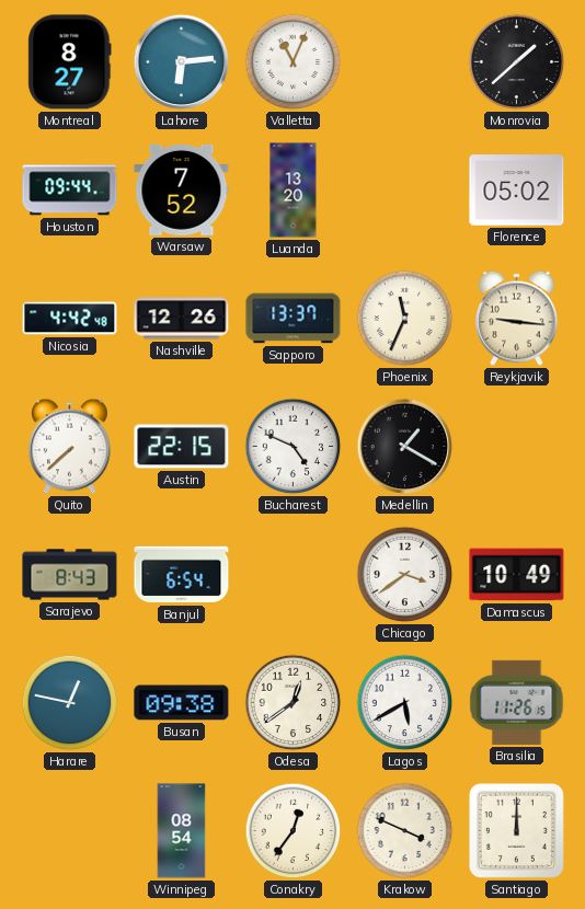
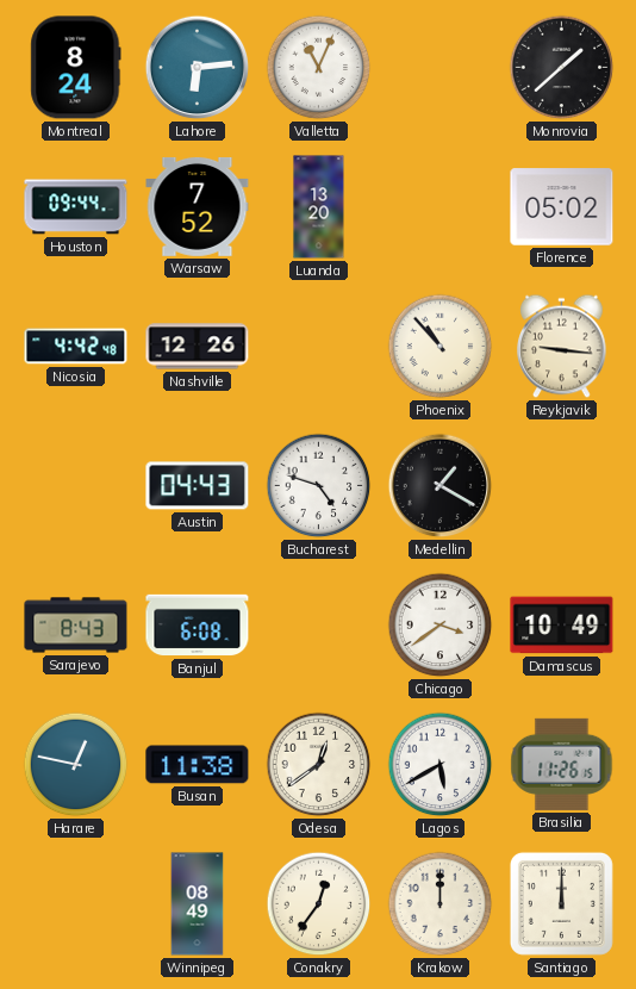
Montreal: 8:27 -> 8:24
Sapporo: 13:37 -> none
Phoenix: 11:34 -> 10:53
Quito: 7:38 -> none
Austin: 22:15 -> 04:43
Bucharest: 4:49 -> 4:48
Banjul: 6:54 -> 6:08
Busan: 09:38 -> 11:38
Winnipeg: 08:54 -> 08:49
Krakow: 3:49 -> 12:00
